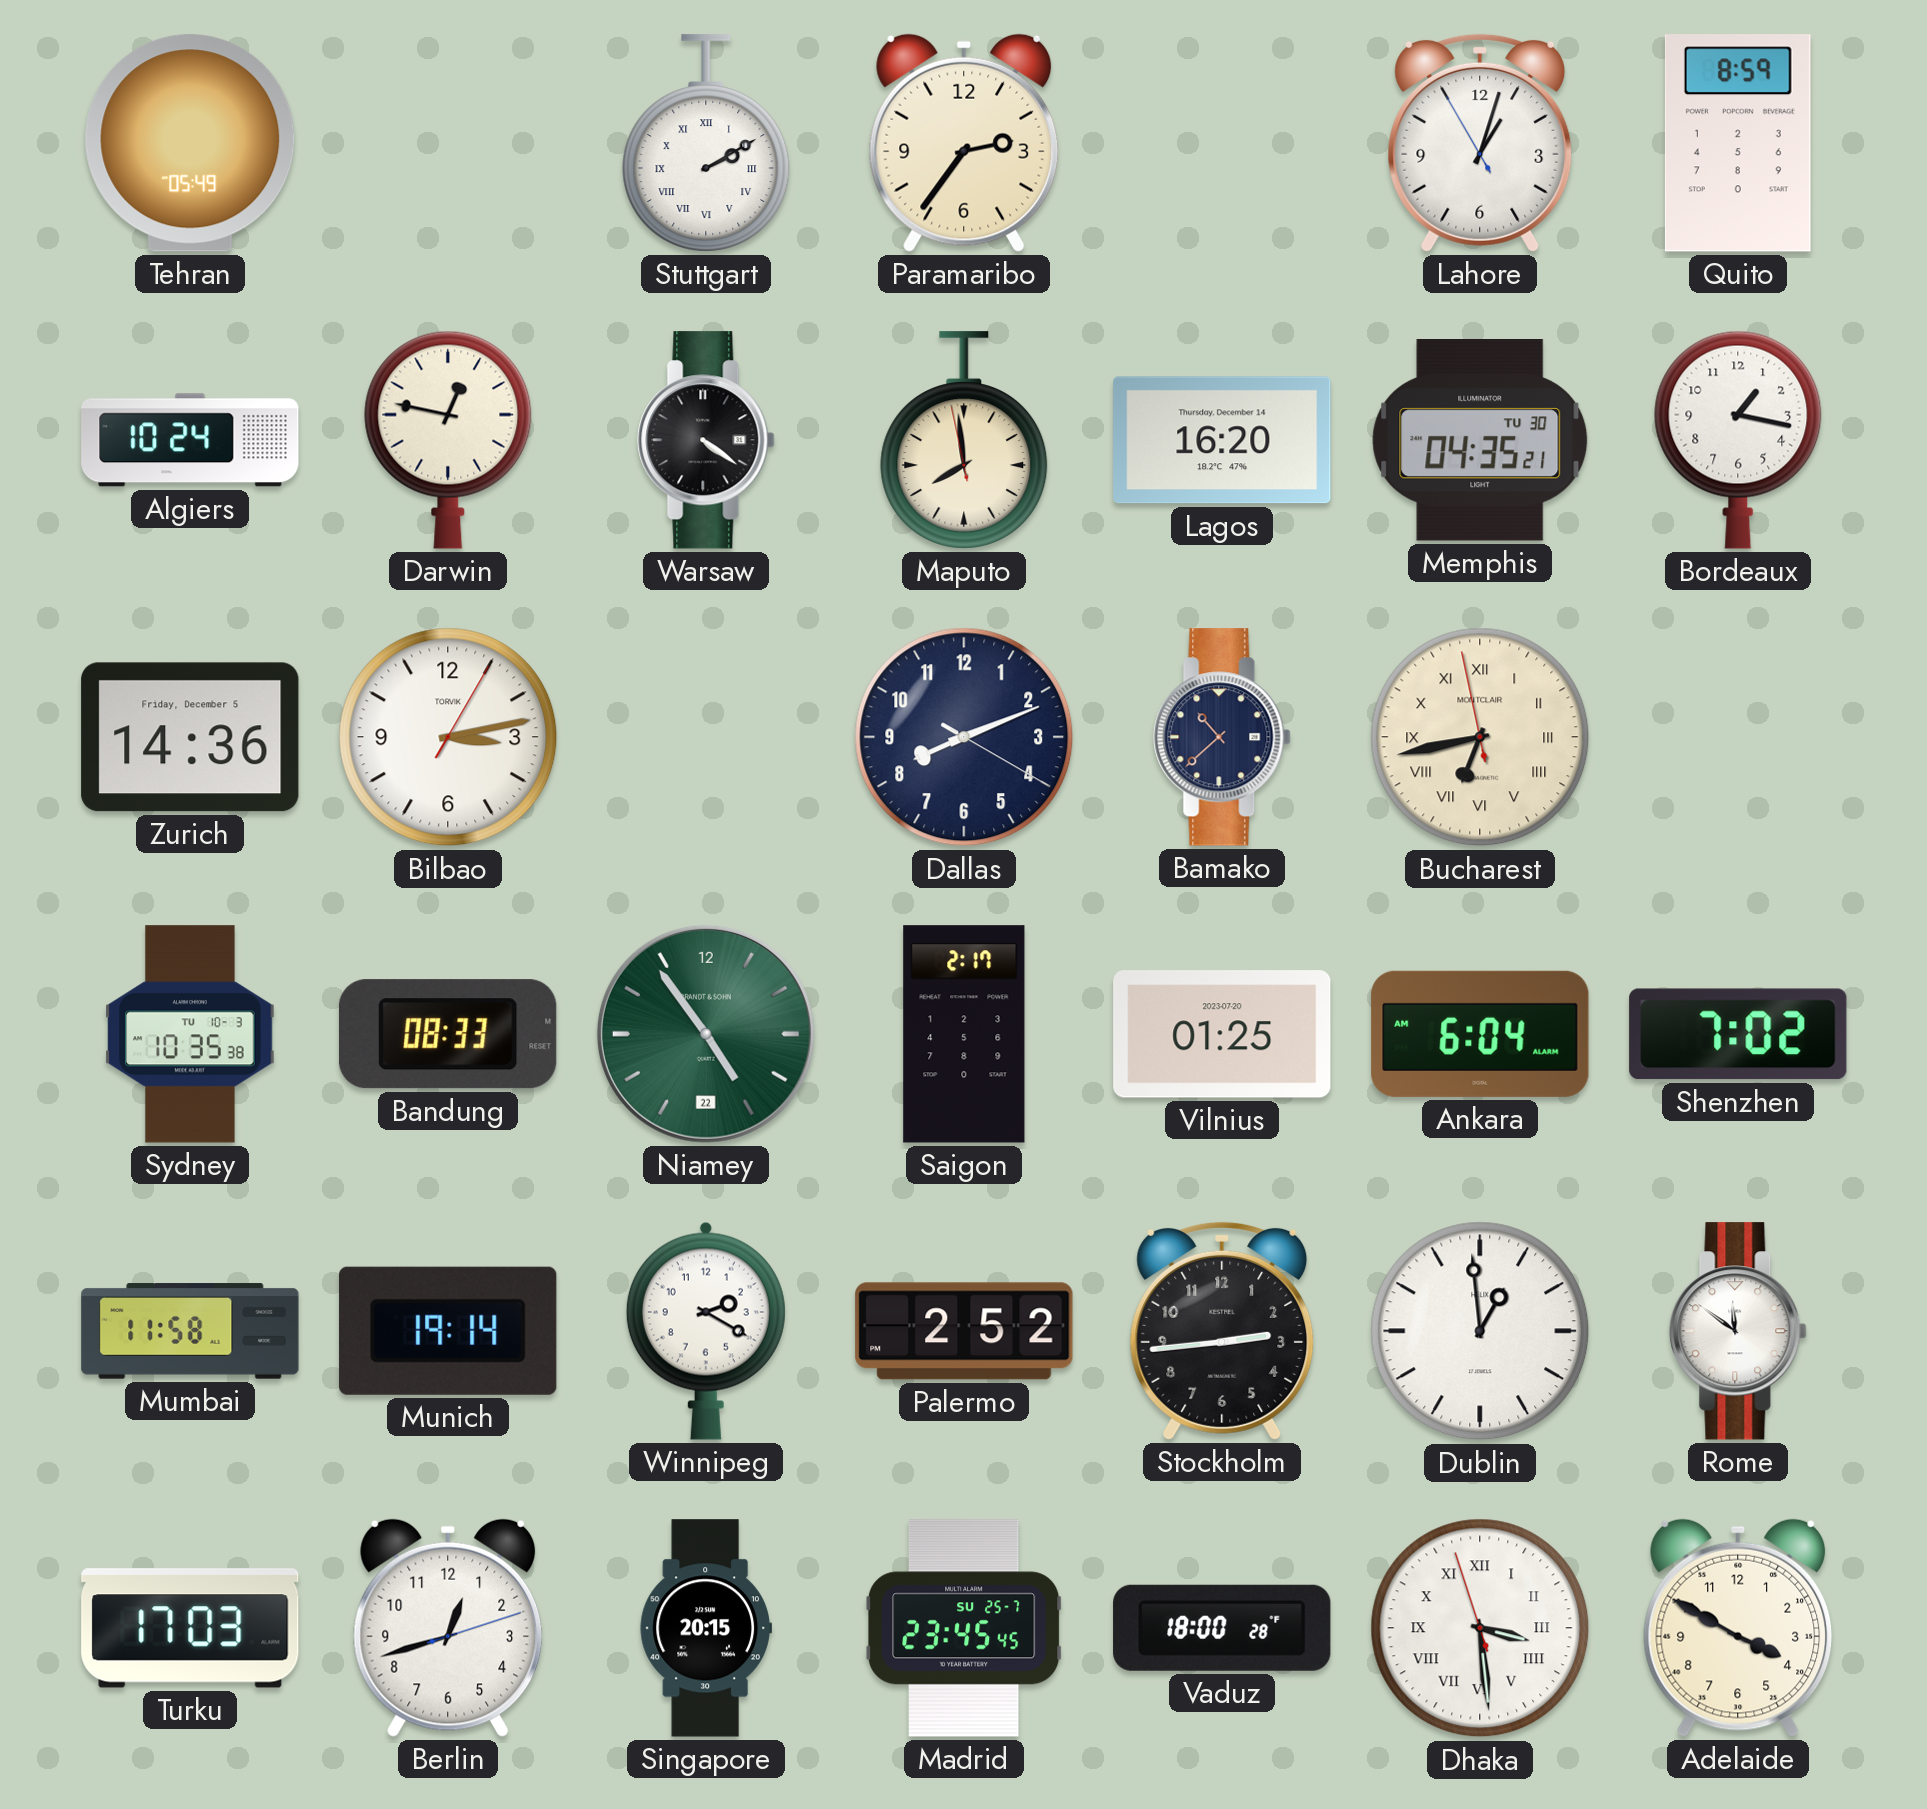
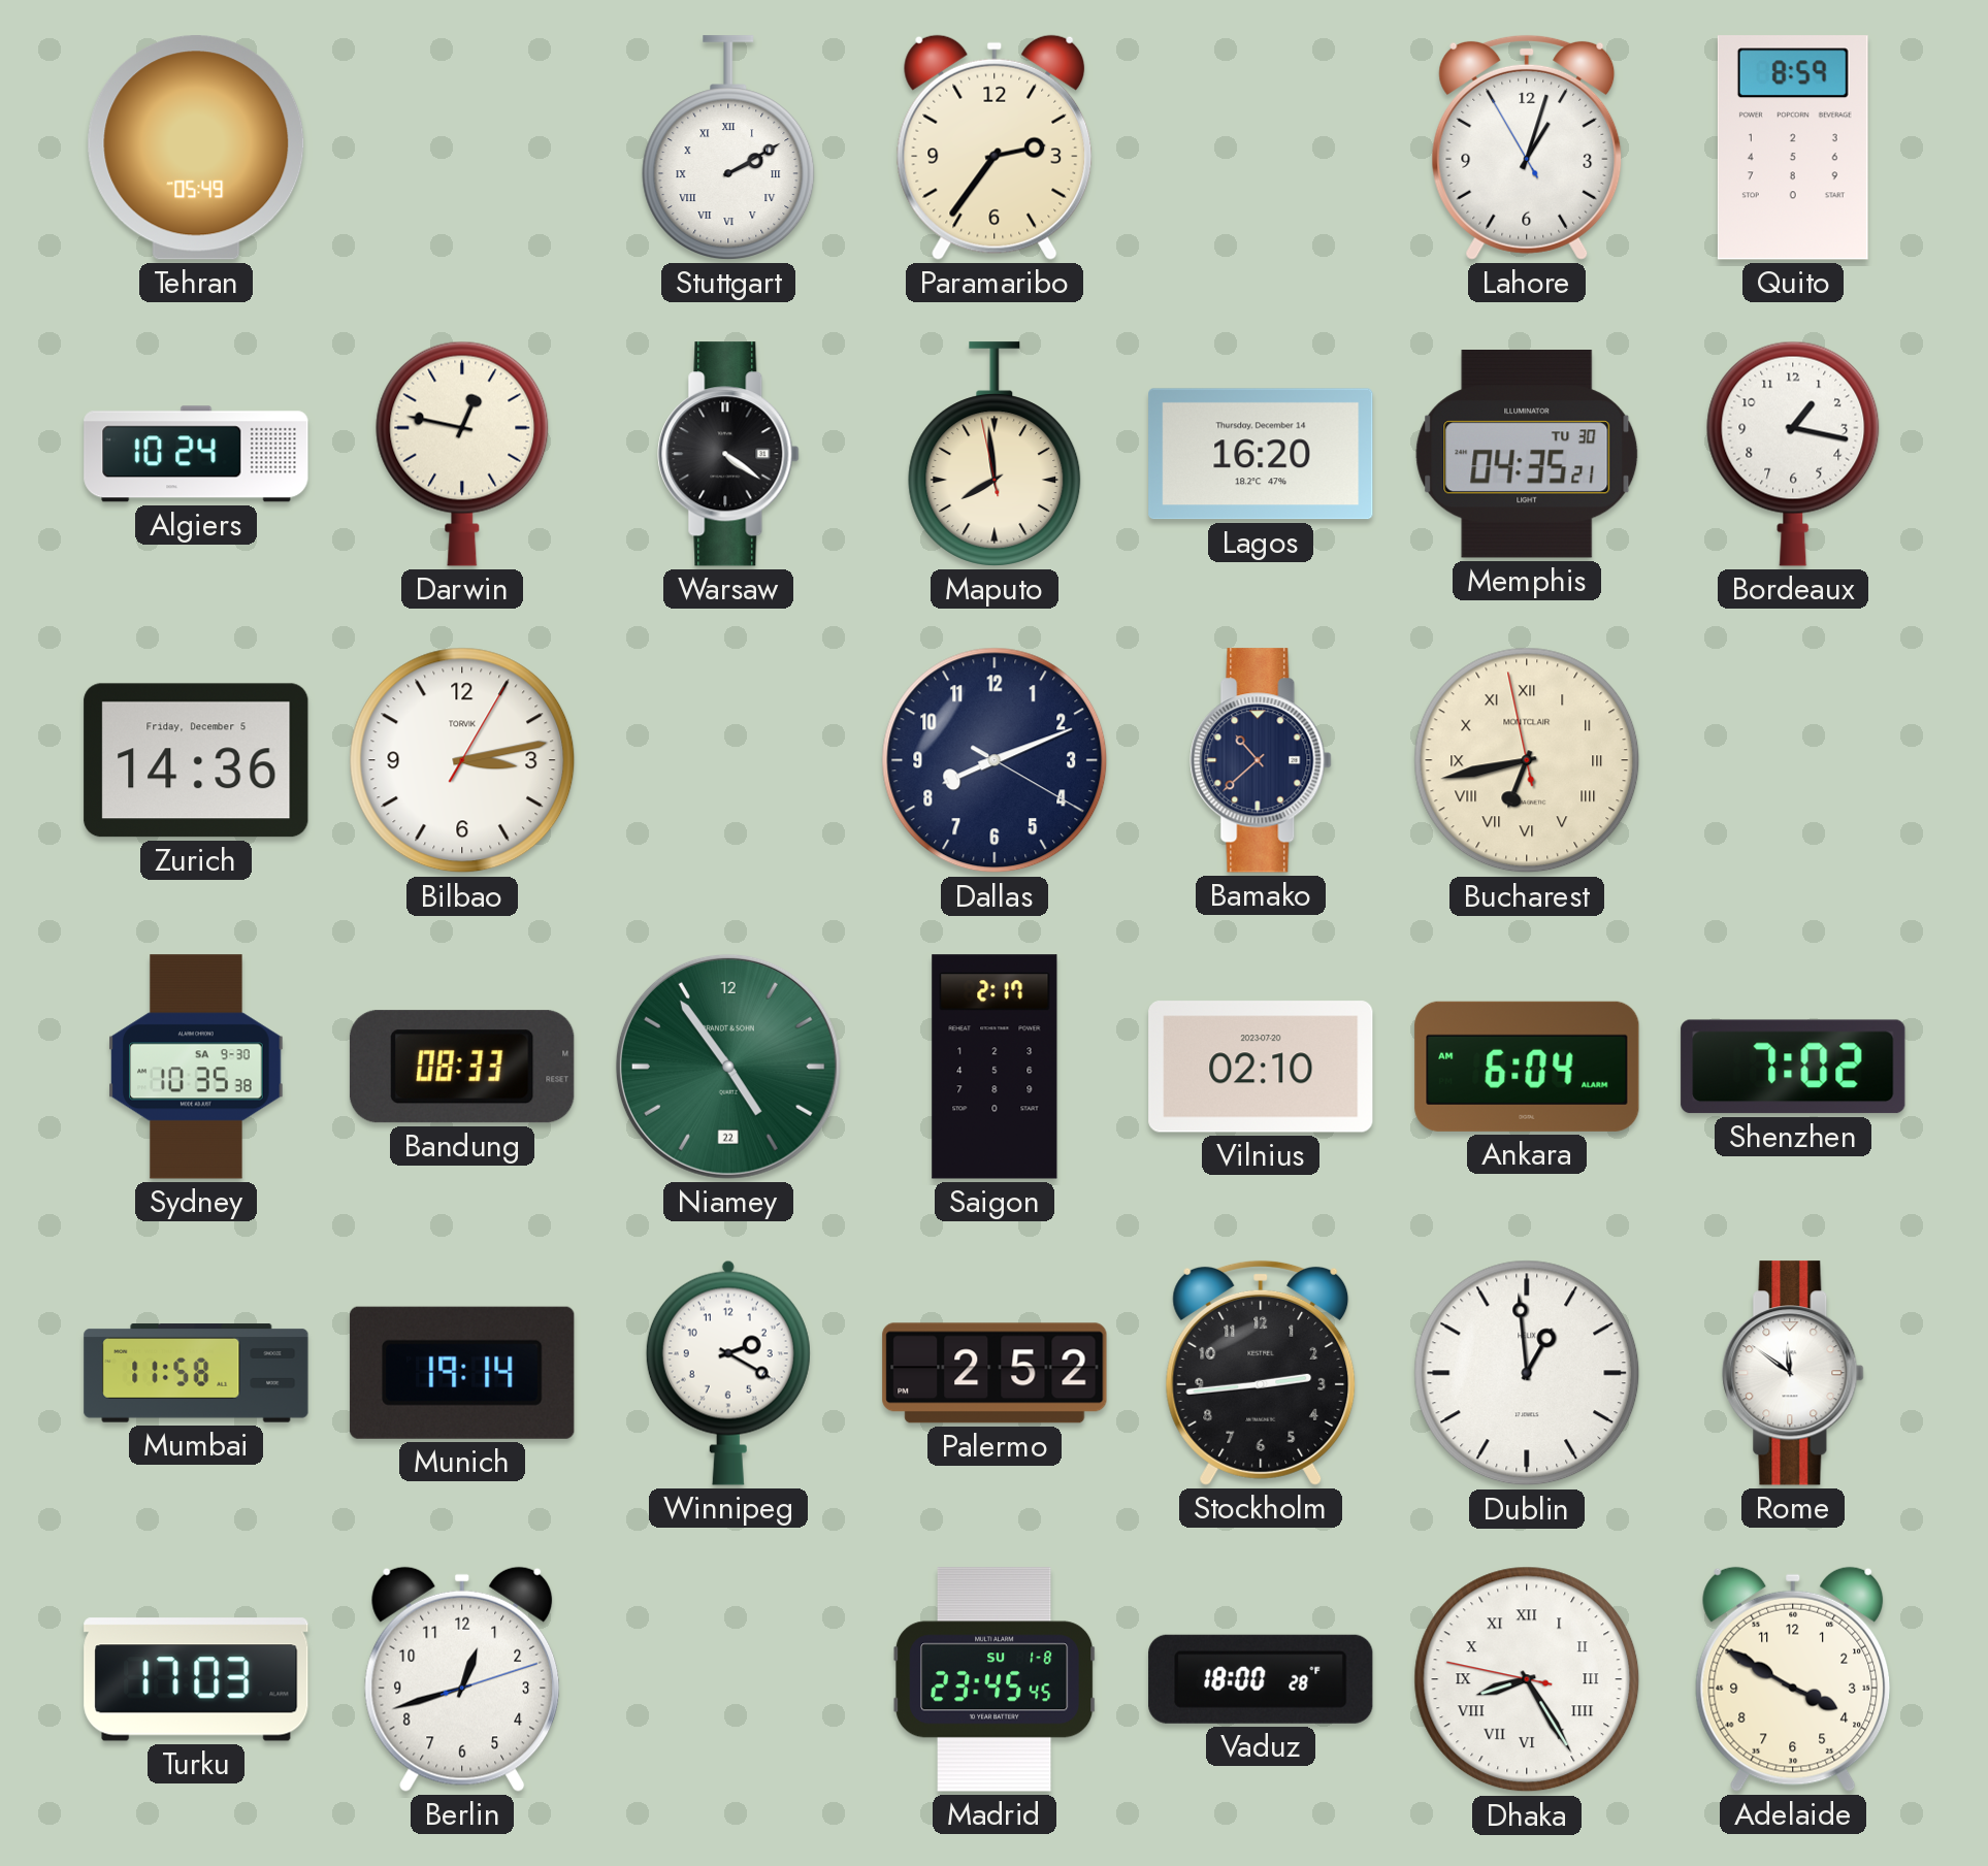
Sydney date: TU 10-3 -> SA 9-30
Vilnius: 01:25 -> 02:10
Singapore: 20:15 -> none
Madrid date: SU 25-7 -> SU 1-8
Dhaka: 3:28 -> 8:24
